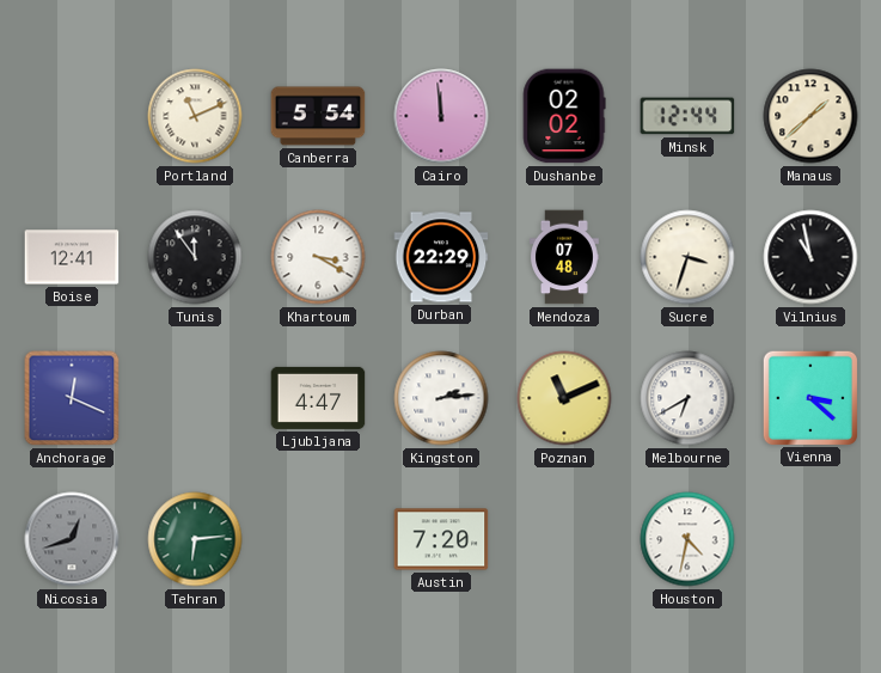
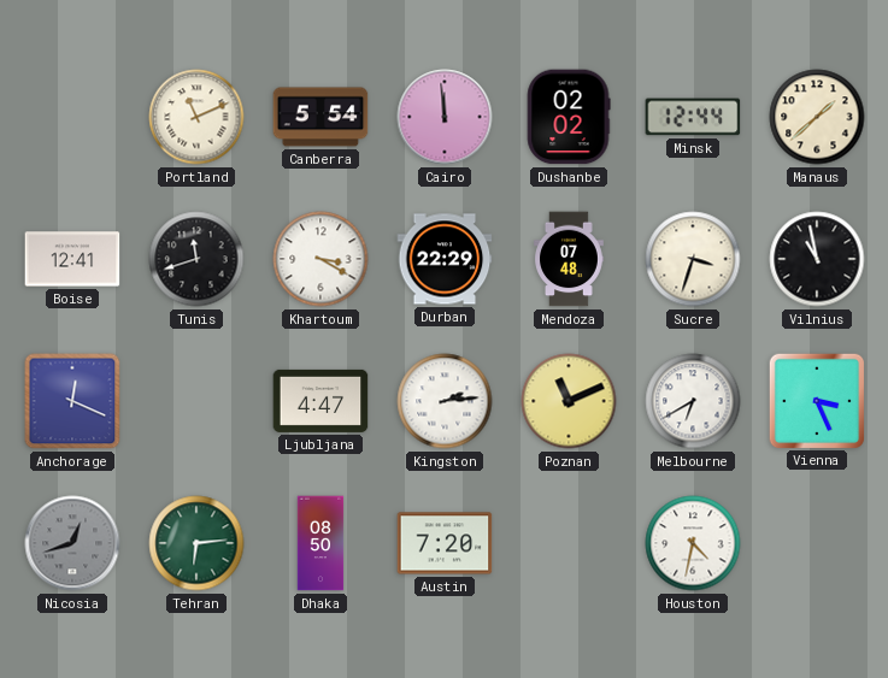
Tunis: 11:54 -> 11:42
Vienna: 3:22 -> 3:26
Dhaka: none -> 08:50
